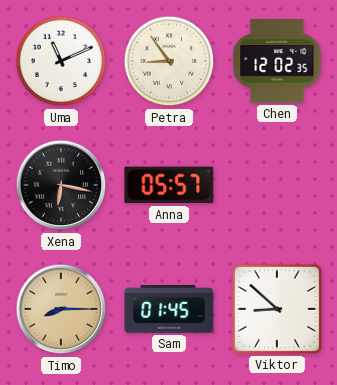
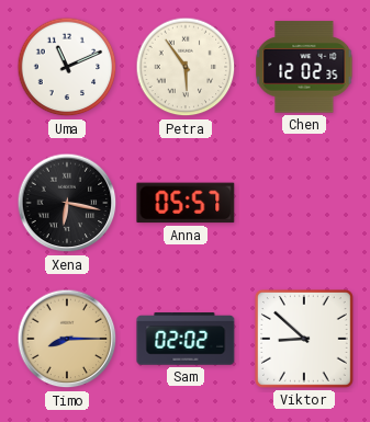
Petra: 8:54 -> 5:54
Sam: 01:45 -> 02:02
